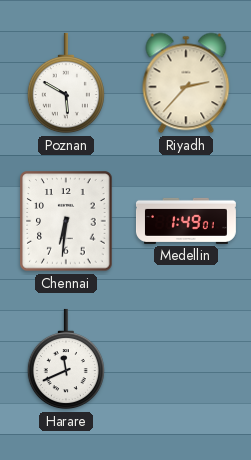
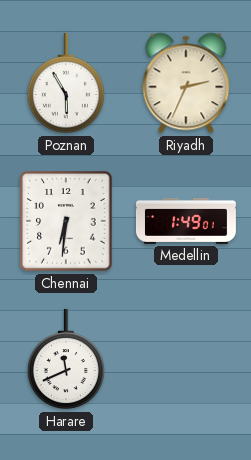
Poznan: 5:50 -> 5:55
Riyadh: 2:37 -> 2:34
